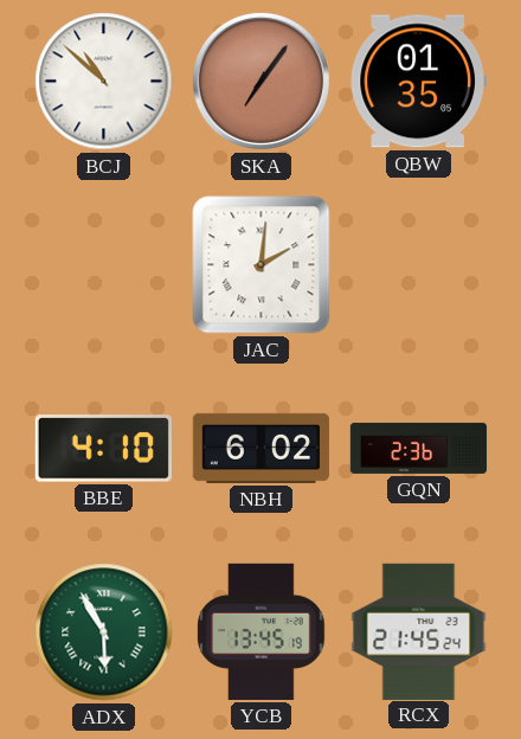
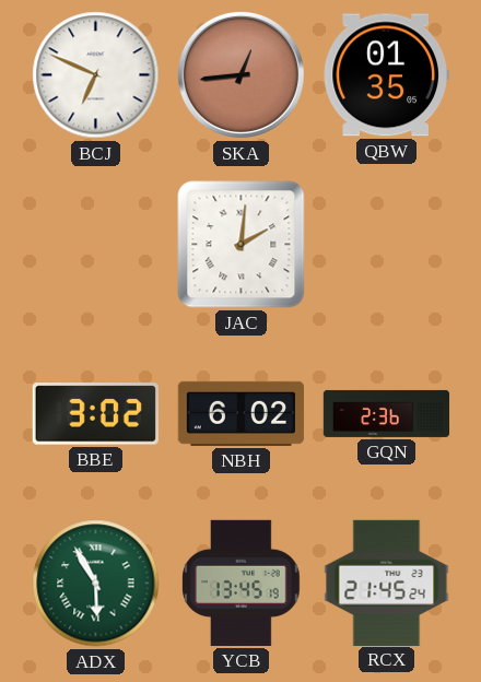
BCJ: 10:52 -> 6:49
SKA: 7:06 -> 12:44
BBE: 4:10 -> 3:02
